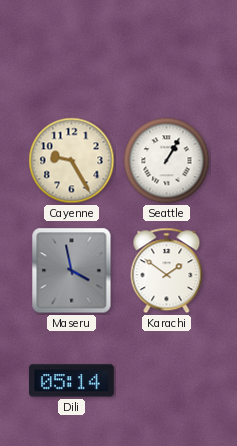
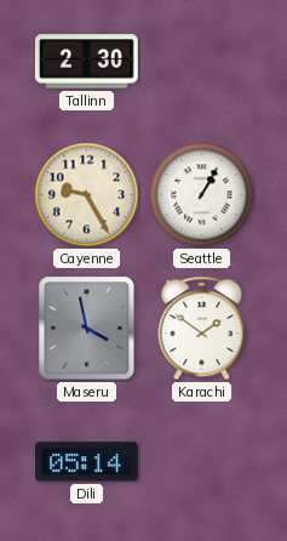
Tallinn: none -> 2:30
